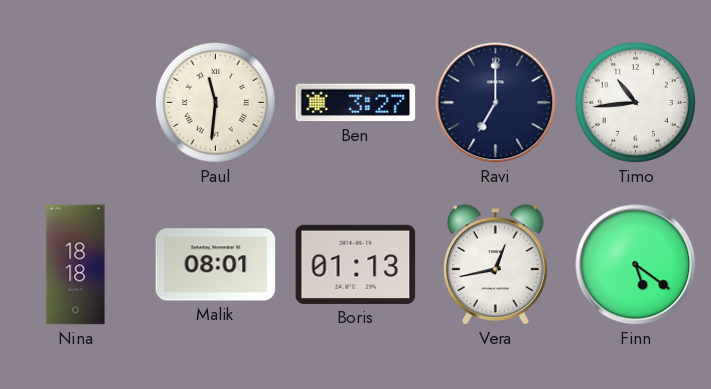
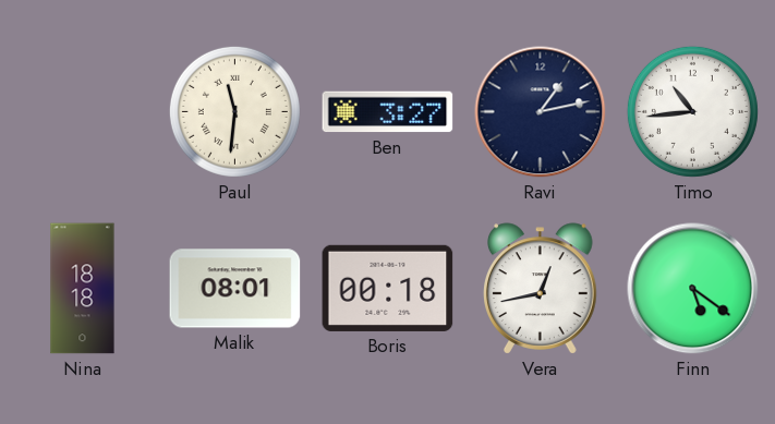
Ravi: 7:00 -> 1:13
Boris: 01:13 -> 00:18
